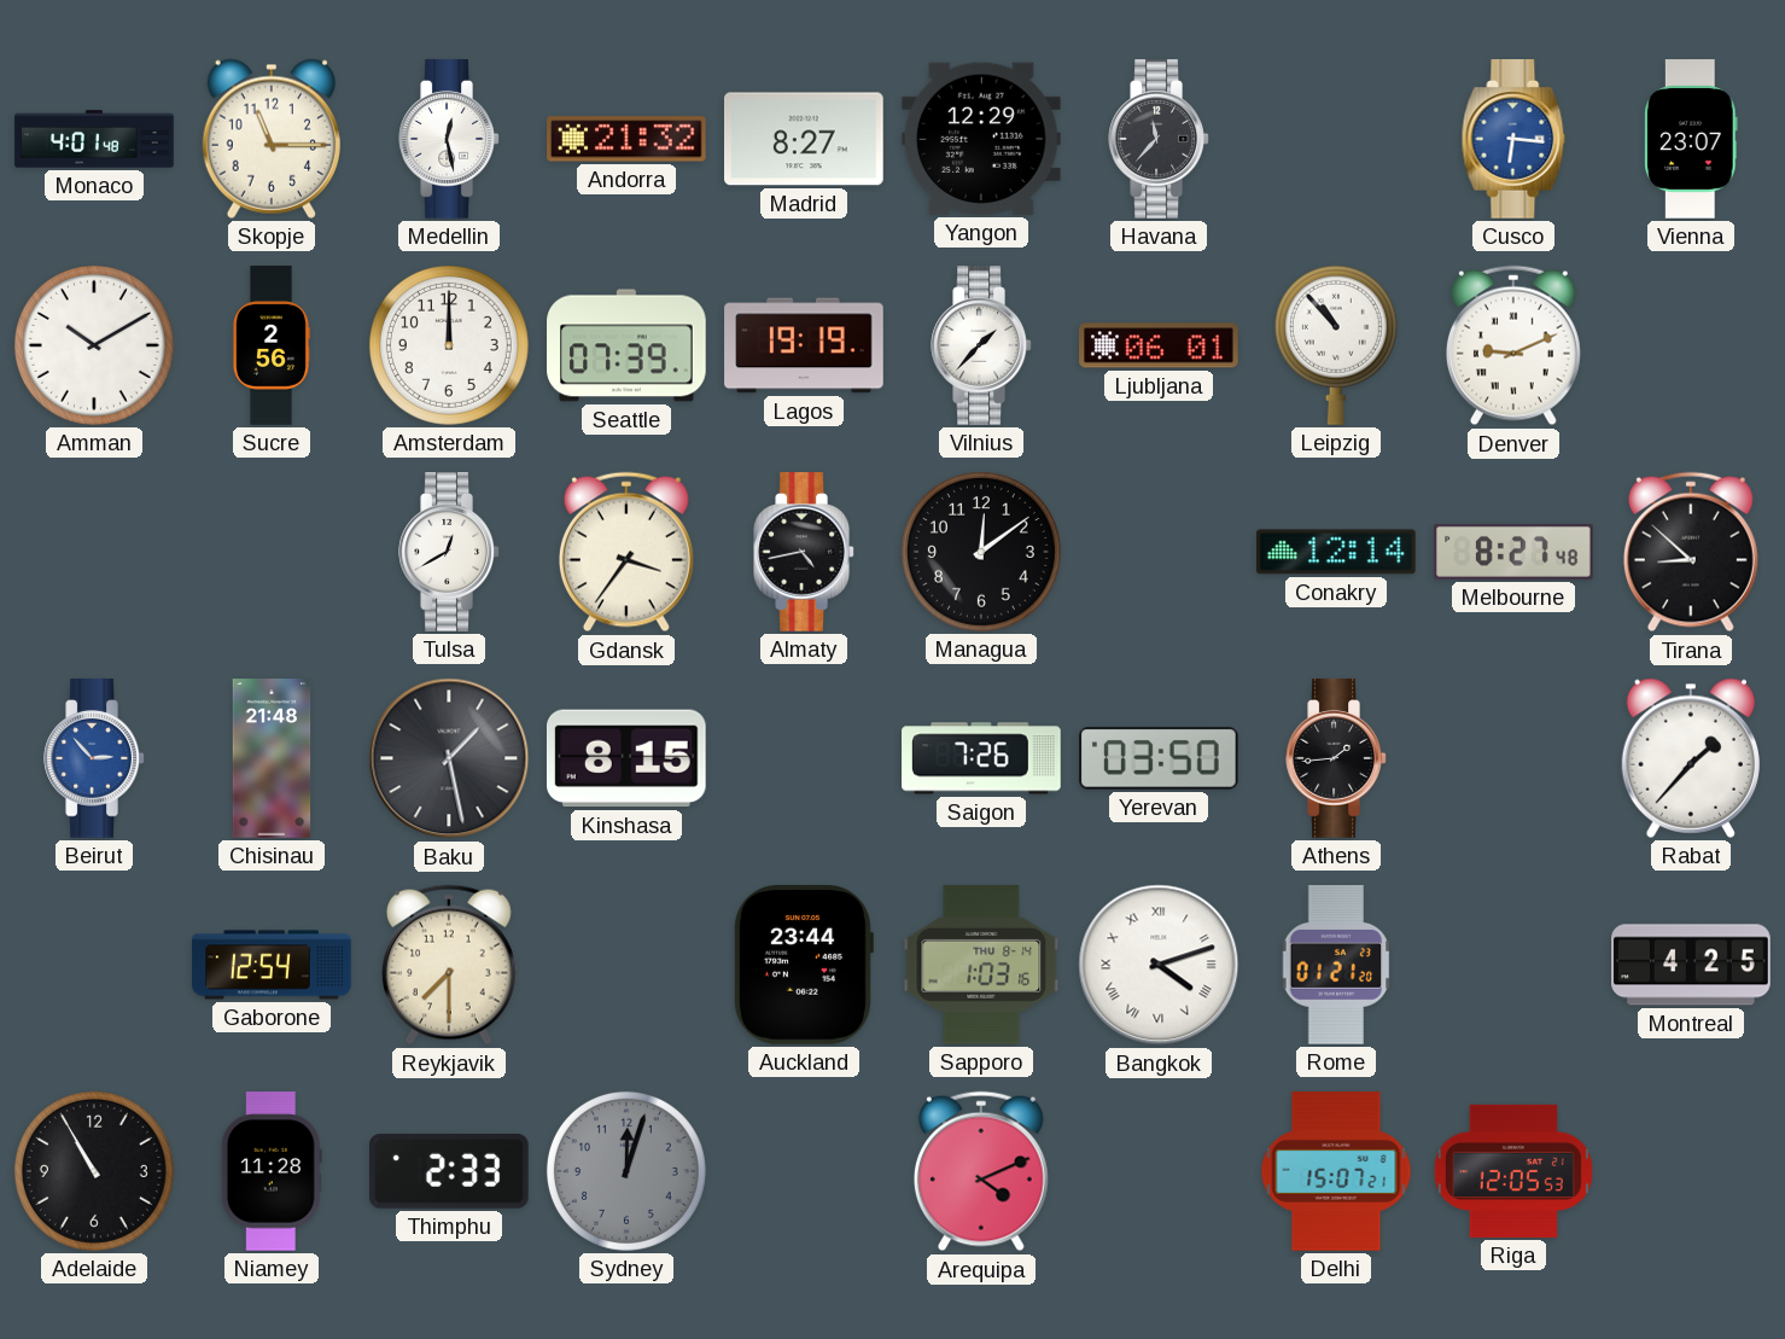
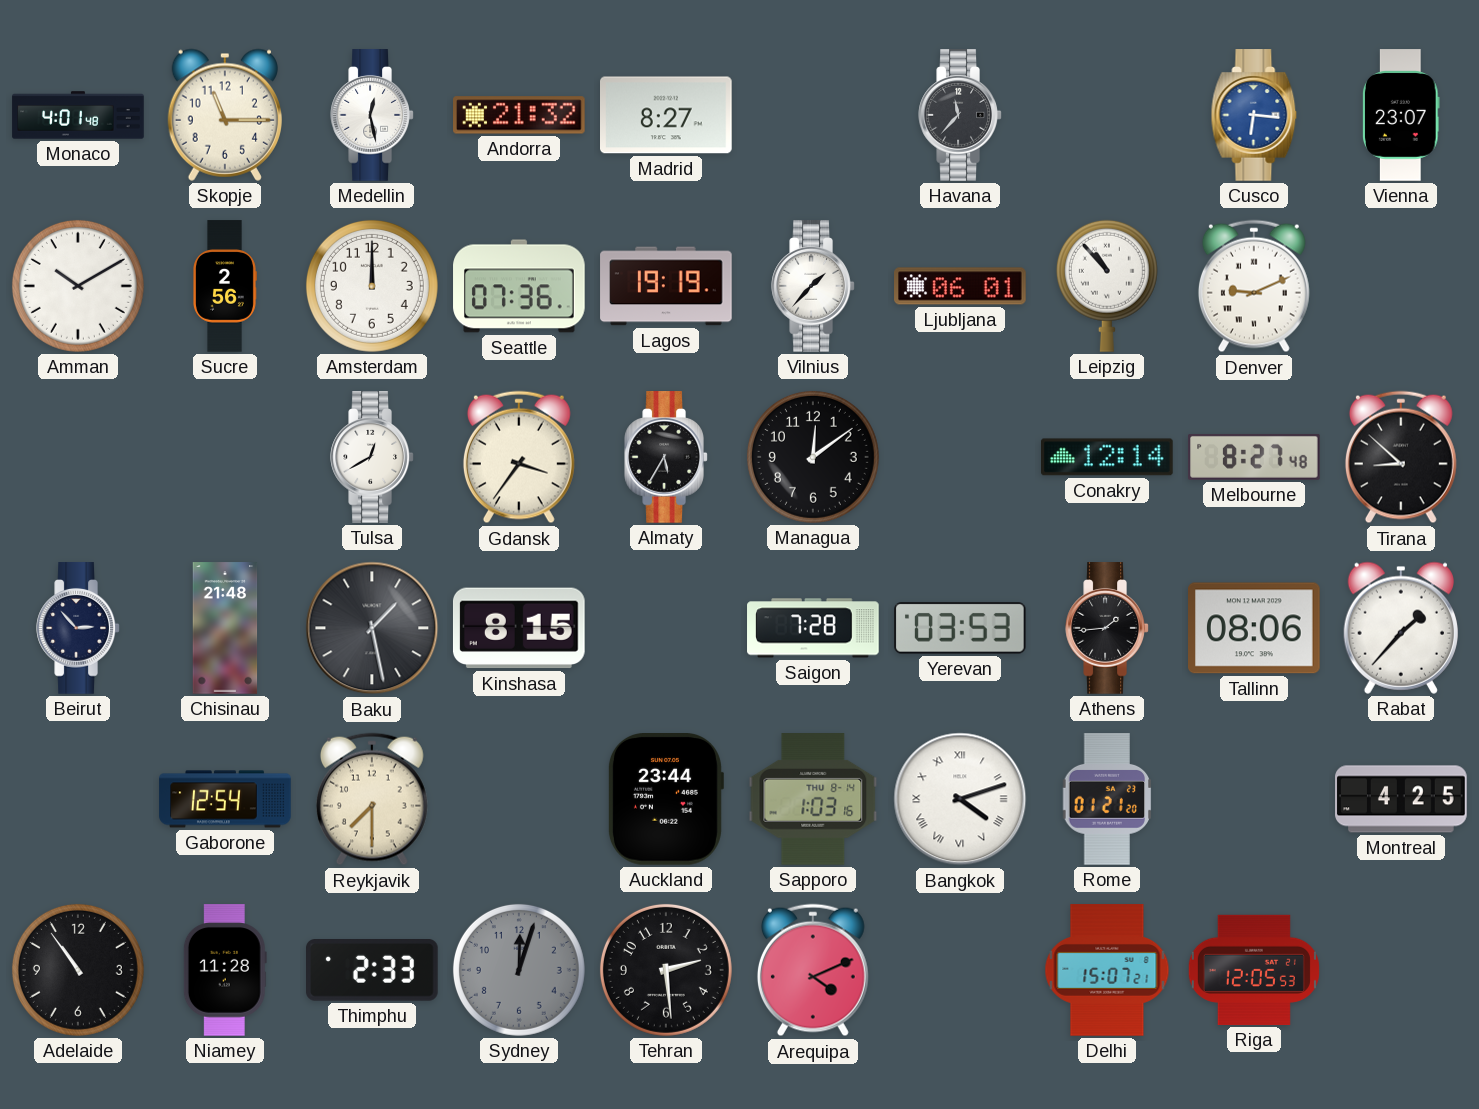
Yangon: 12:29 -> none
Seattle: 07:39 -> 07:36
Almaty: 4:43 -> 5:35
Beirut dial: blue -> navy
Saigon: 7:26 -> 7:28
Yerevan: 03:50 -> 03:53
Tallinn: none -> 08:06
Adelaide: 10:55 -> 10:54
Tehran: none -> 2:29
